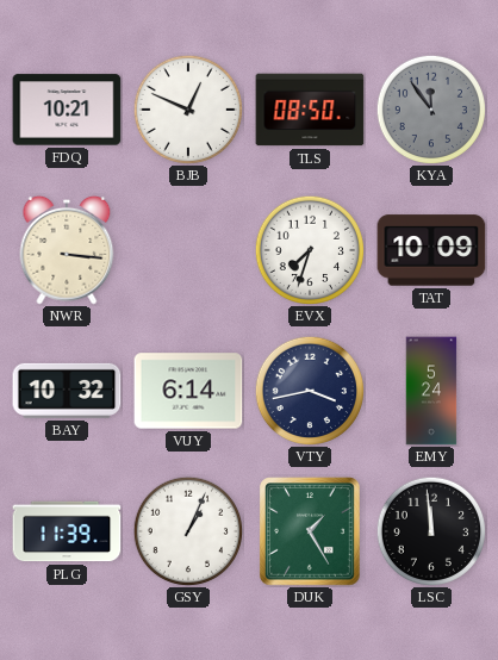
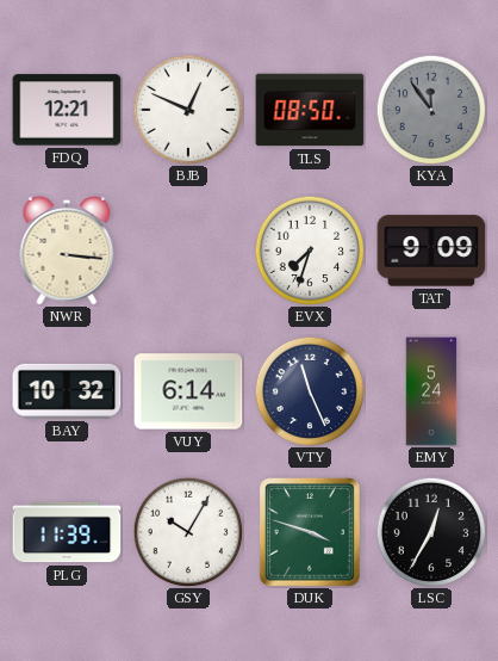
FDQ: 10:21 -> 12:21
TAT: 10:09 -> 9:09
VTY: 3:43 -> 11:26
GSY: 1:04 -> 10:05
DUK: 1:25 -> 3:48
LSC: 11:59 -> 12:35
